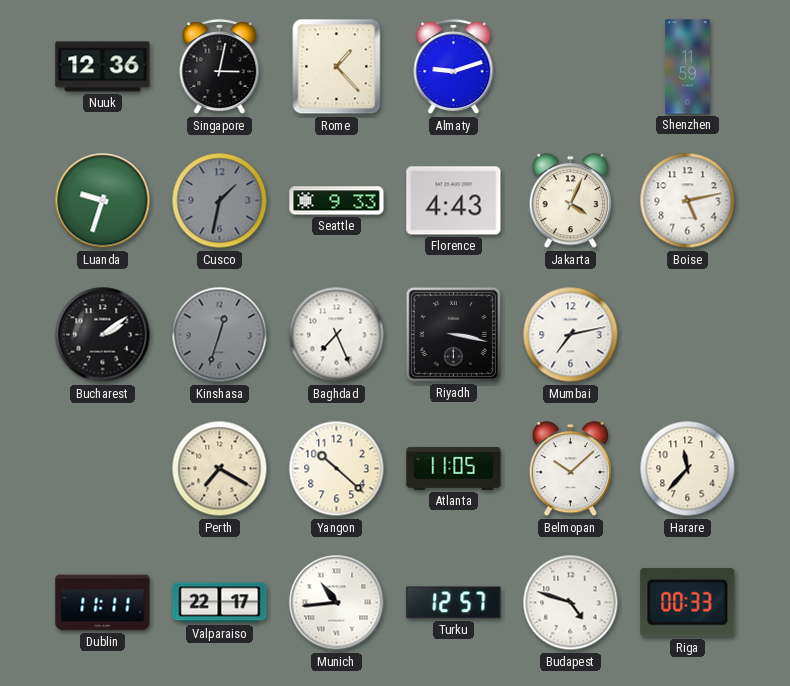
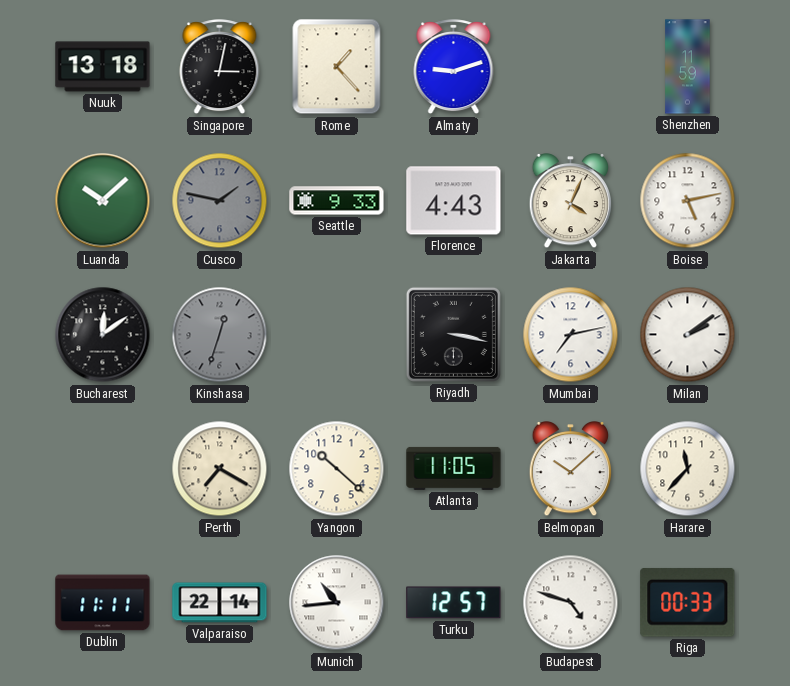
Nuuk: 12:36 -> 13:18
Luanda: 9:33 -> 10:08
Cusco: 1:32 -> 1:47
Bucharest: 2:09 -> 12:09
Baghdad: 7:26 -> none
Milan: none -> 2:09
Valparaiso: 22:17 -> 22:14
